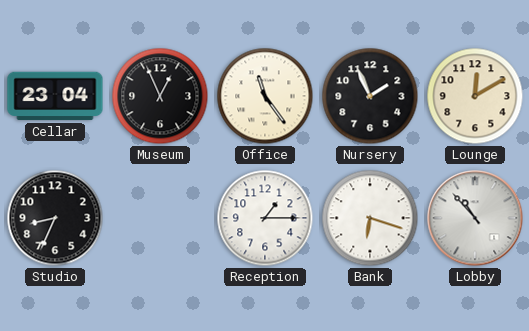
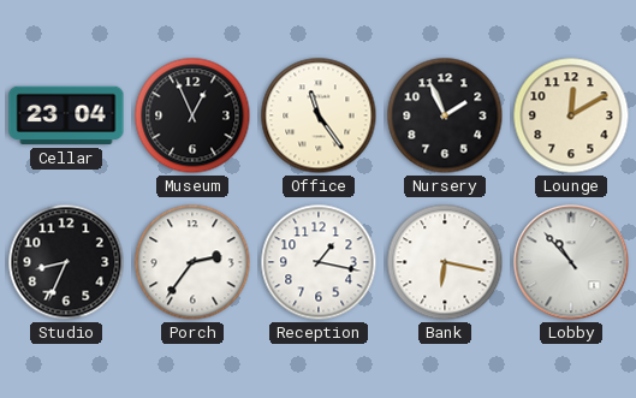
Porch: none -> 2:36
Reception: 1:15 -> 1:17
Bank: 6:18 -> 6:17
